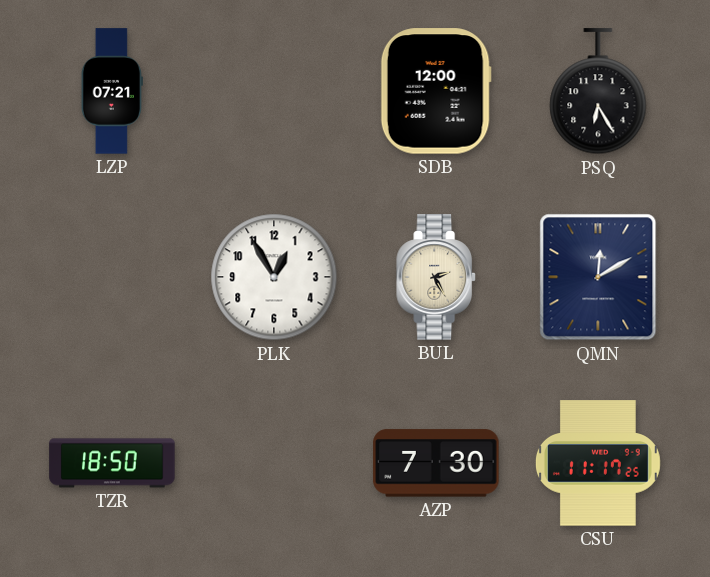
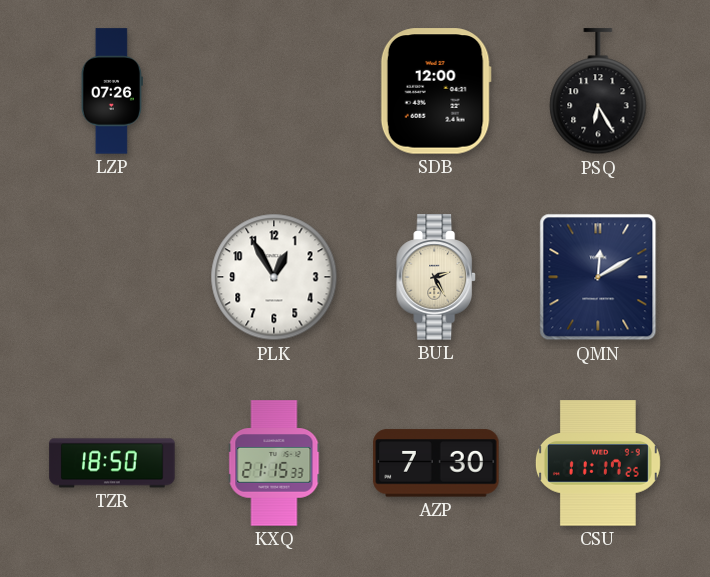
LZP: 07:21 -> 07:26
KXQ: none -> 21:15
